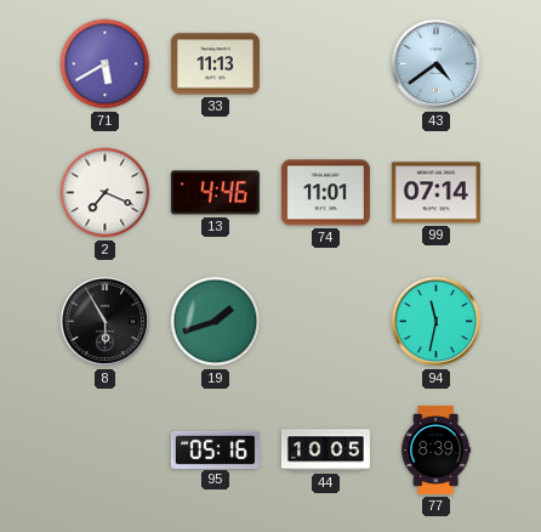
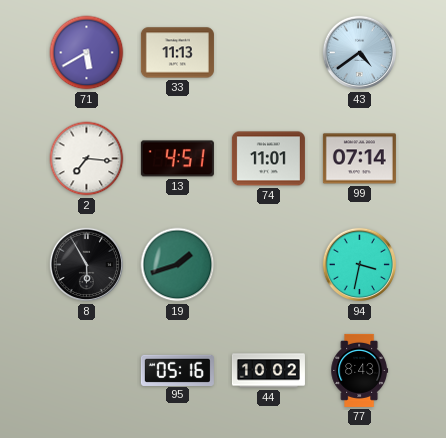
2: 7:19 -> 7:16
13: 4:46 -> 4:51
94: 11:32 -> 3:32
44: 10:05 -> 10:02
77: 8:39 -> 8:43
